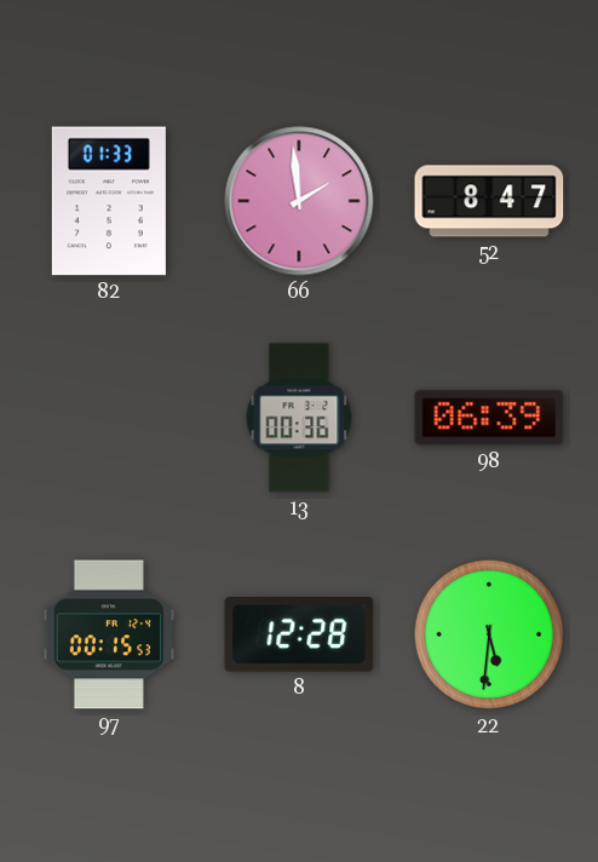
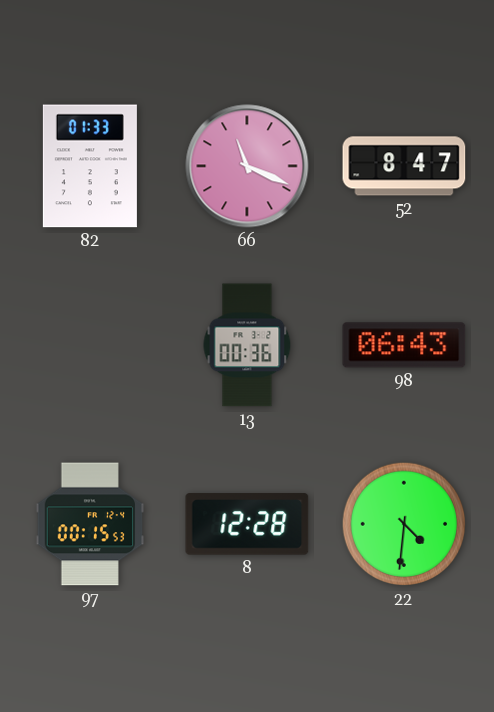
66: 1:59 -> 11:19
98: 06:39 -> 06:43
22: 5:31 -> 4:31
